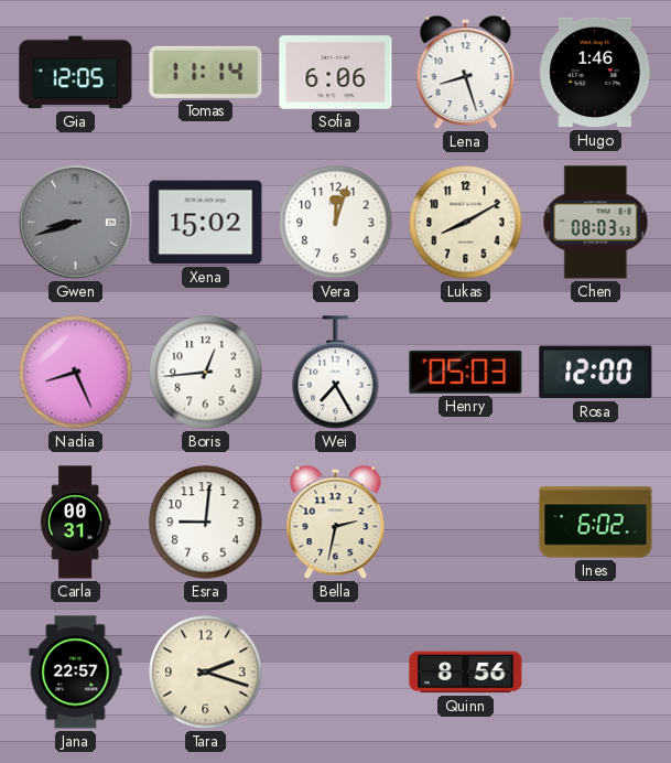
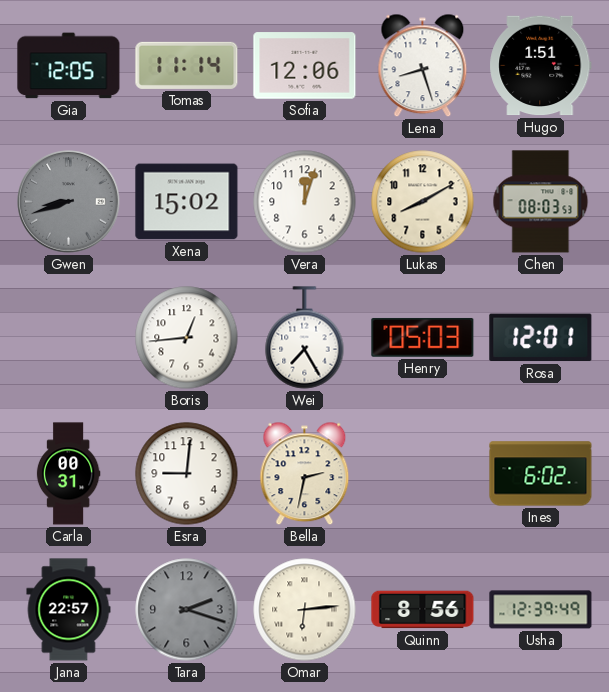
Sofia: 6:06 -> 12:06
Hugo: 1:46 -> 1:51
Nadia: 8:26 -> none
Rosa: 12:00 -> 12:01
Tara dial: cream -> grey
Omar: none -> 6:14
Usha: none -> 12:39
